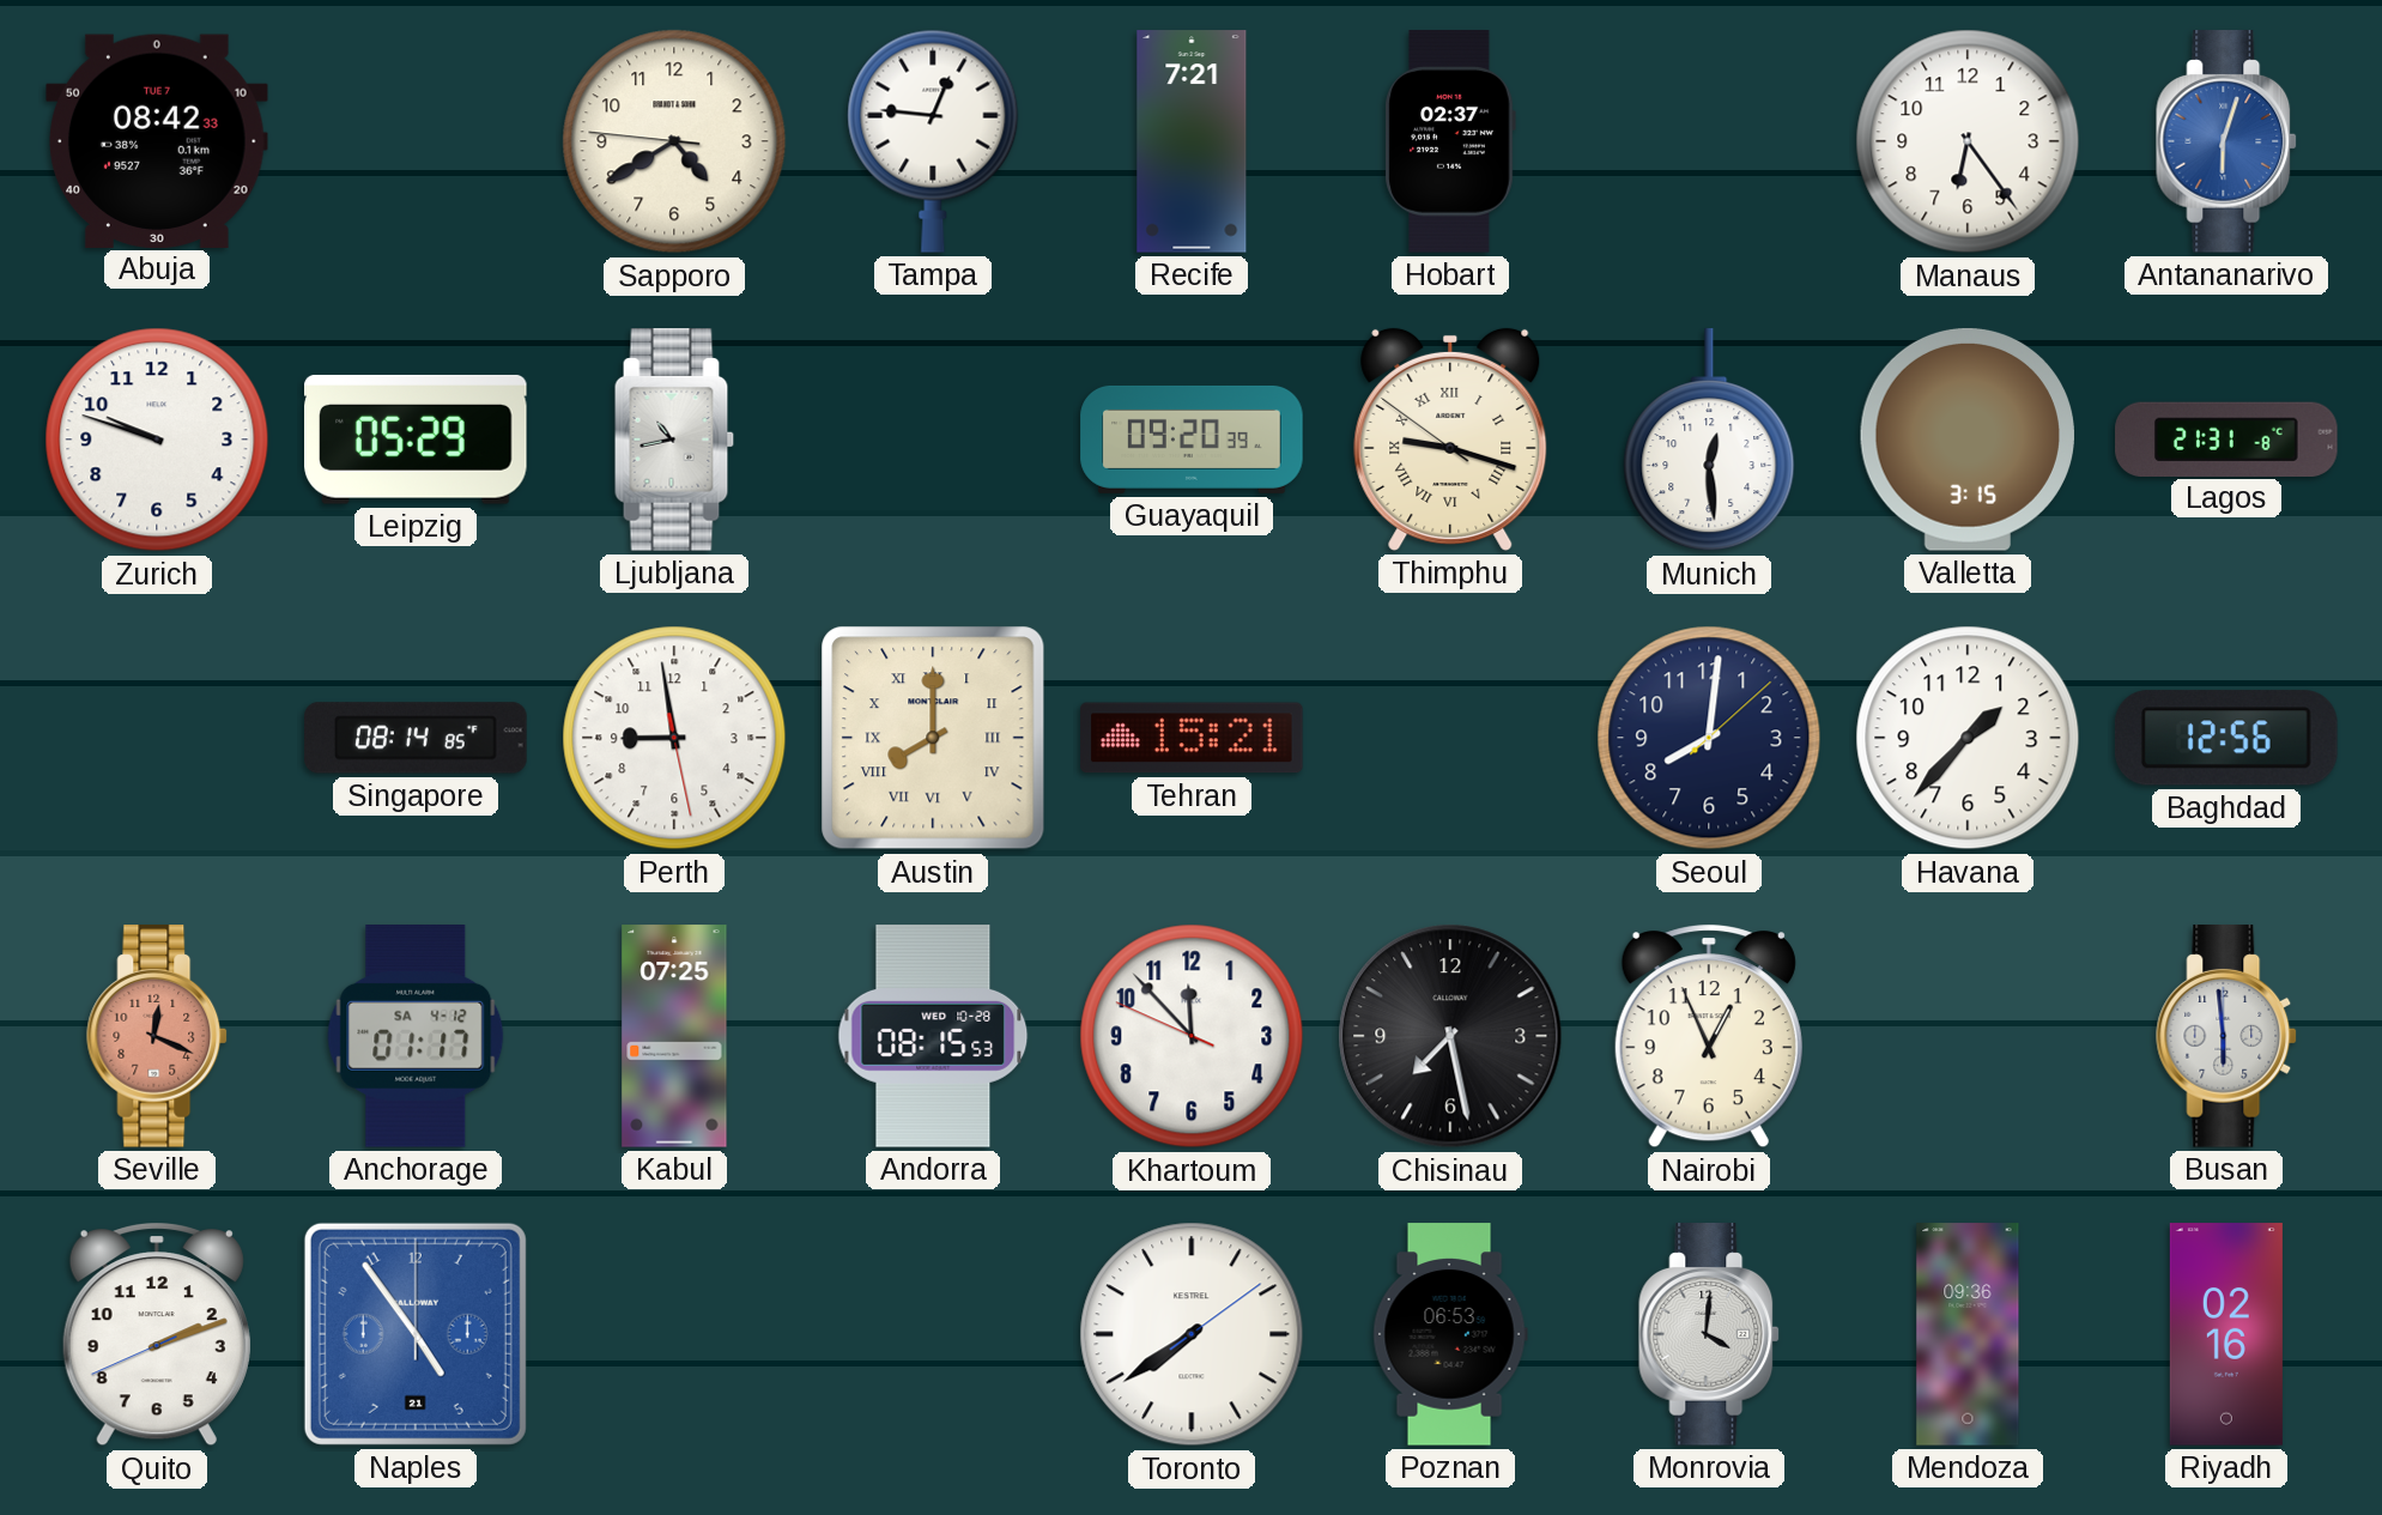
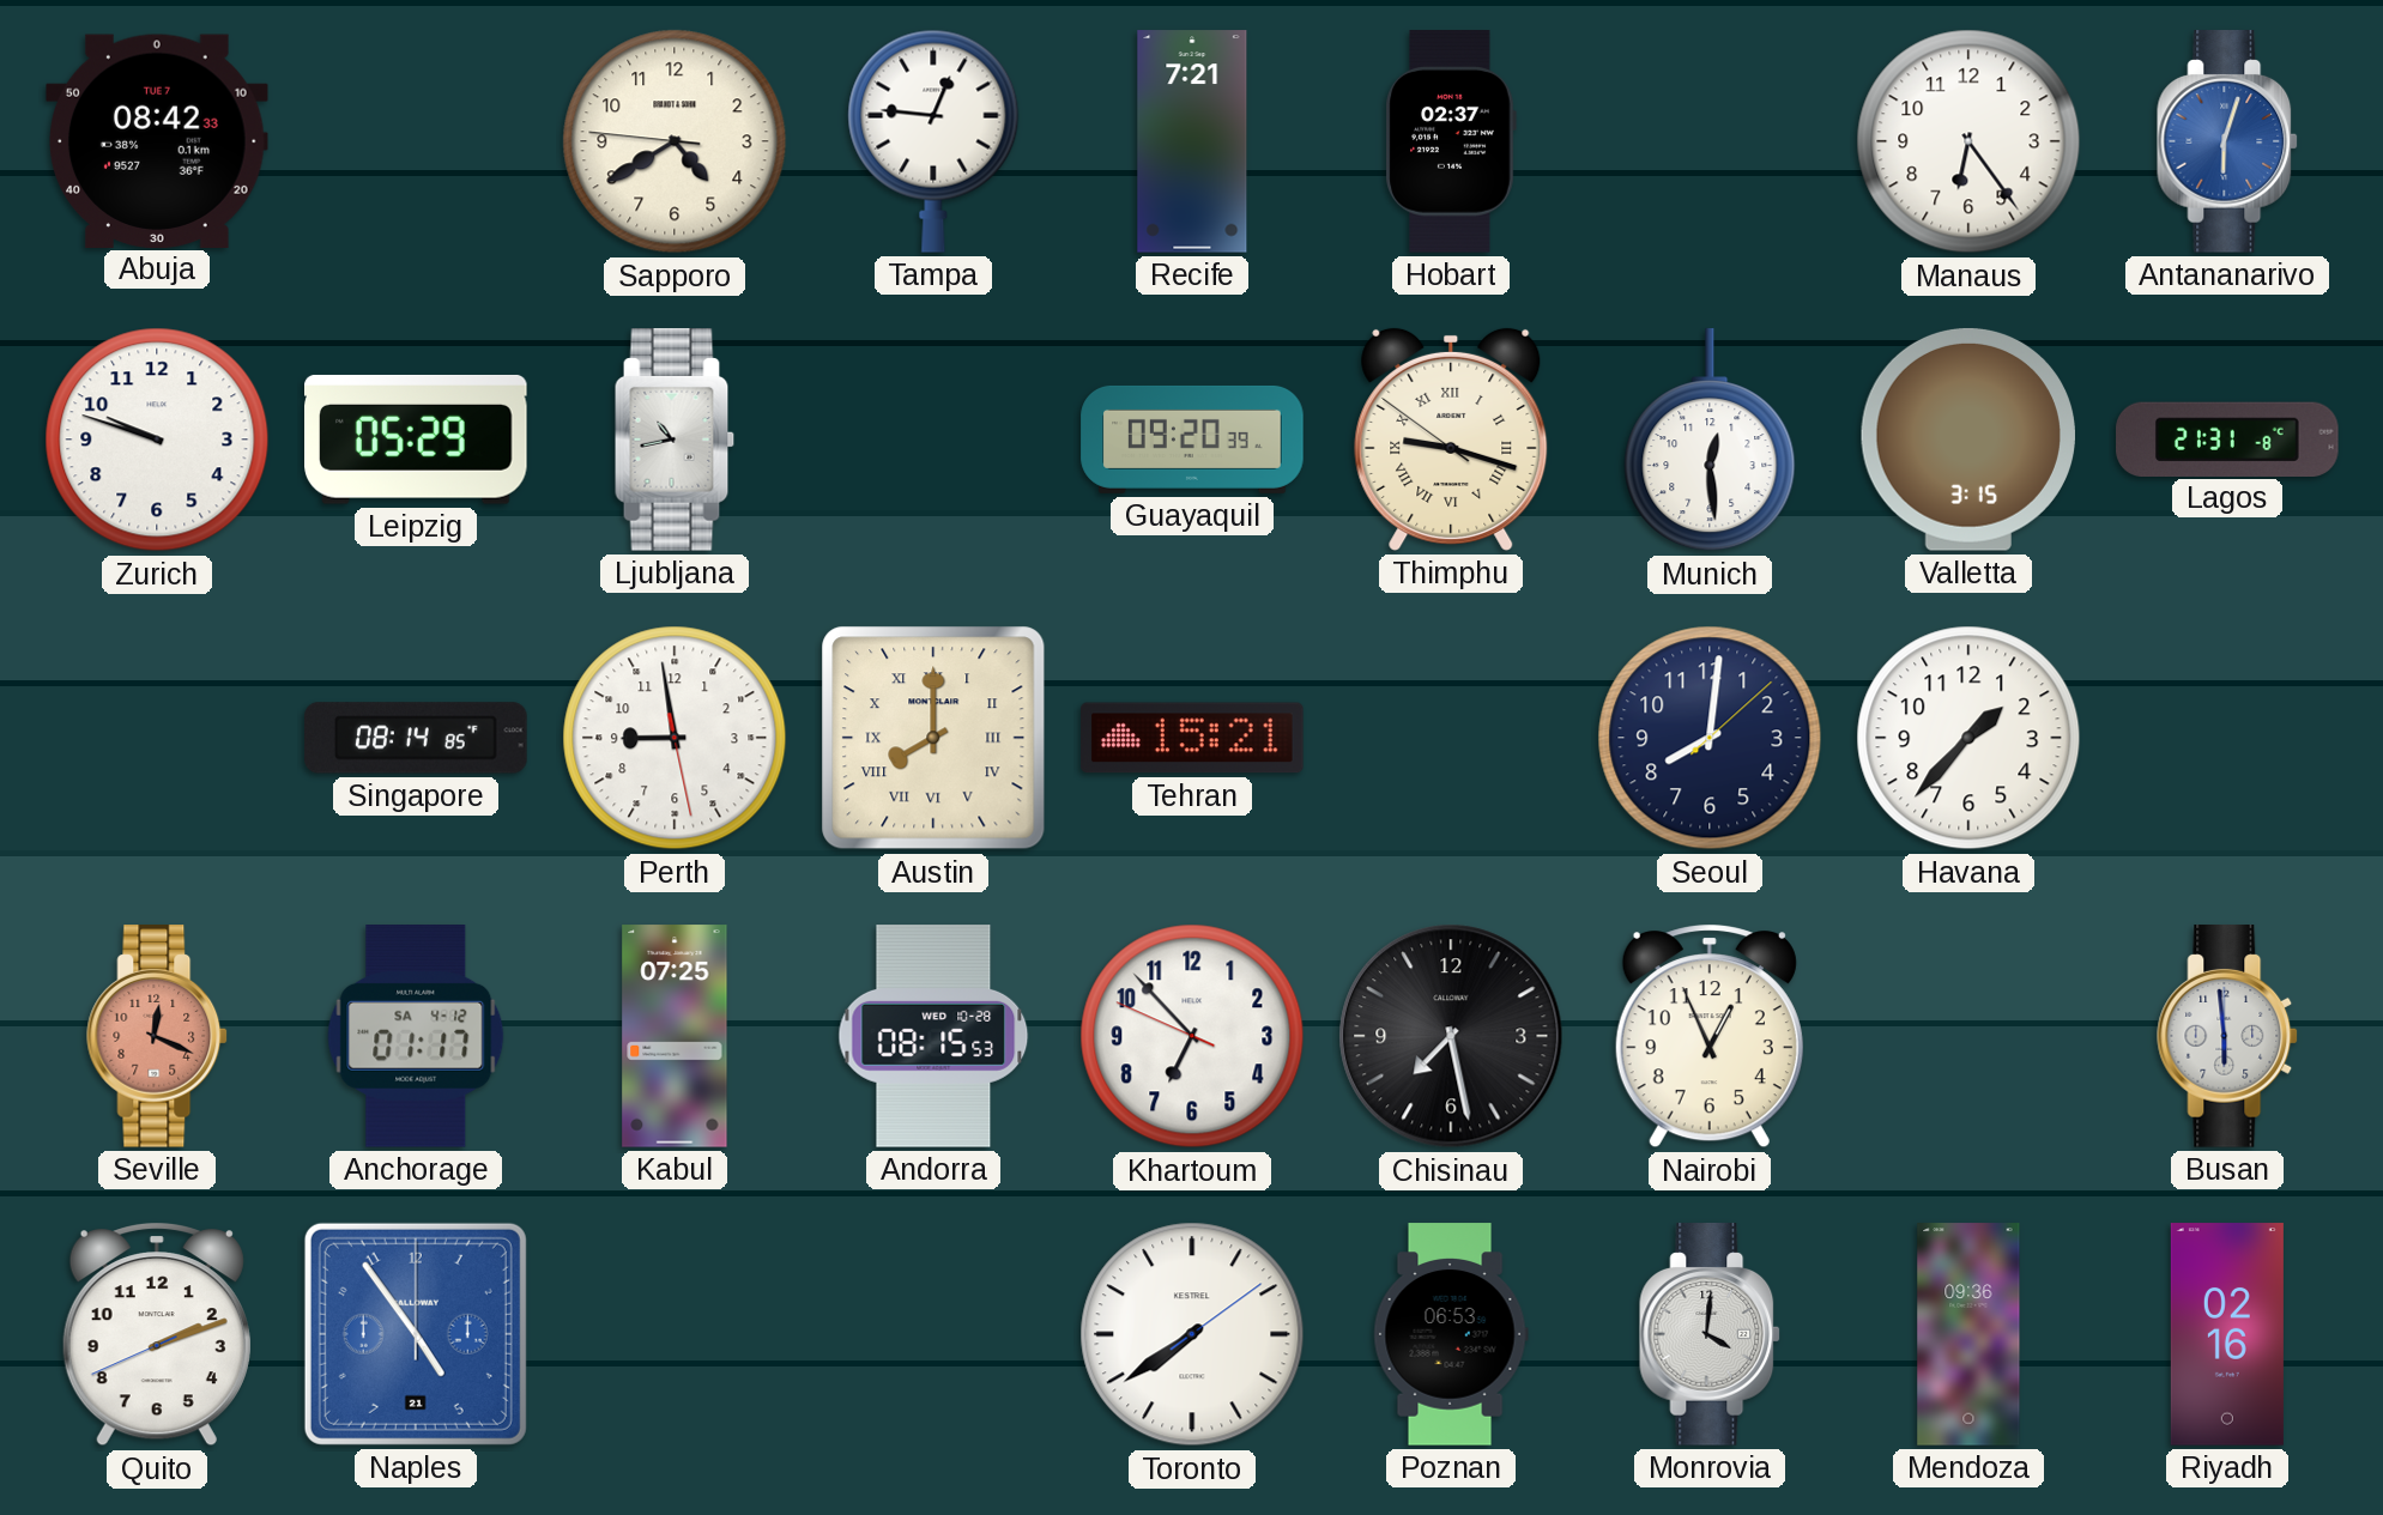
Baghdad: 12:56 -> none
Khartoum: 11:52 -> 6:52
